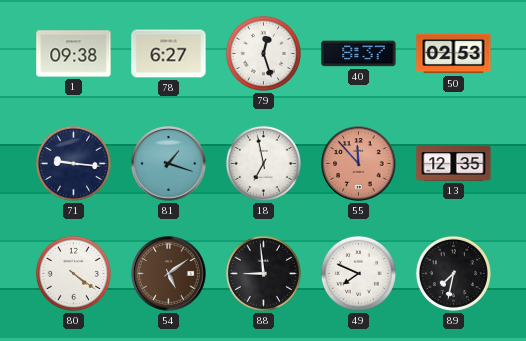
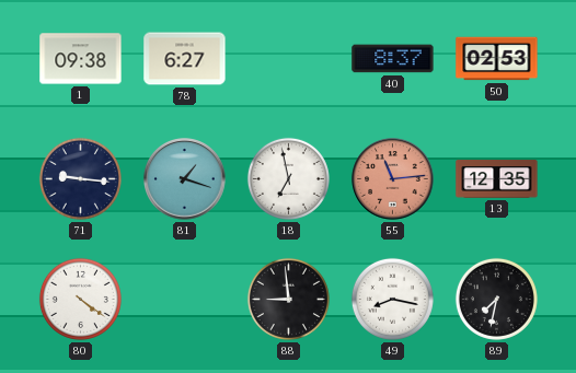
79: 12:27 -> none
55: 11:53 -> 11:14
54: 5:09 -> none
49: 7:49 -> 8:17
